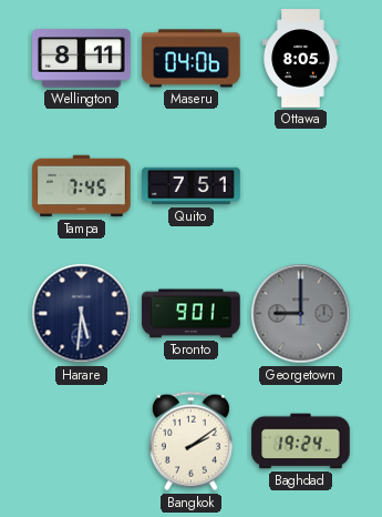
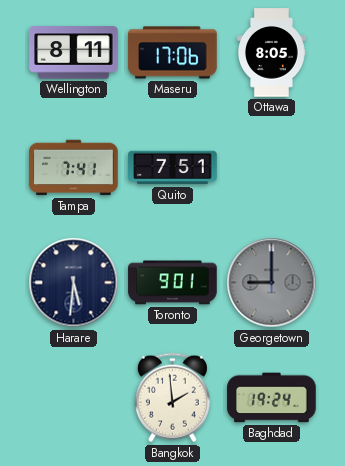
Maseru: 04:06 -> 17:06
Tampa: 7:45 -> 7:41
Bangkok: 2:09 -> 1:59
